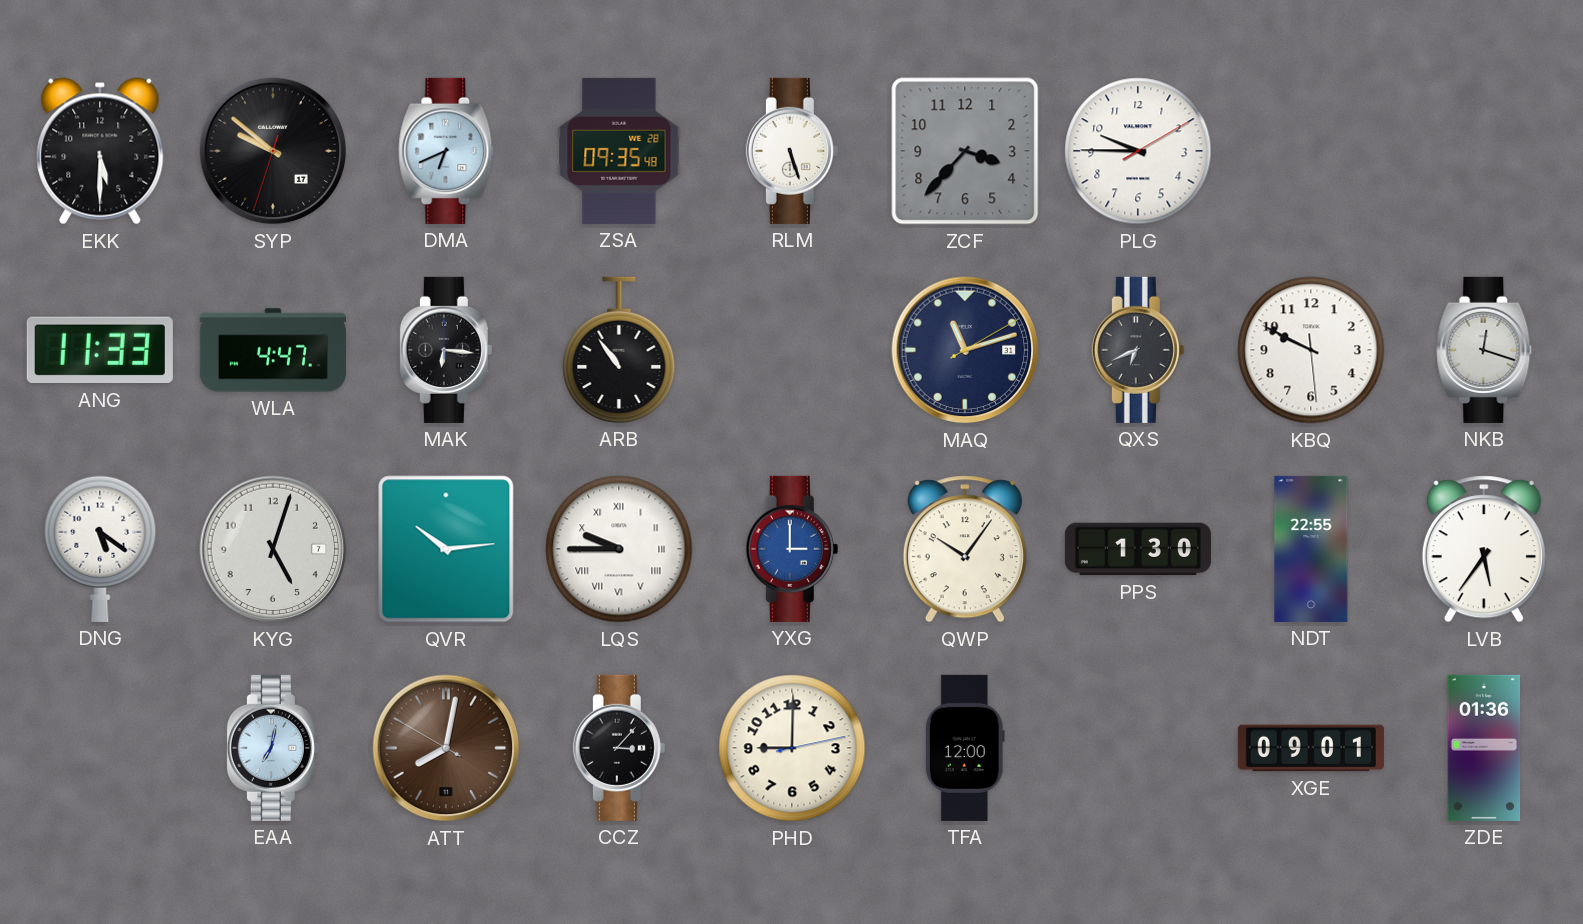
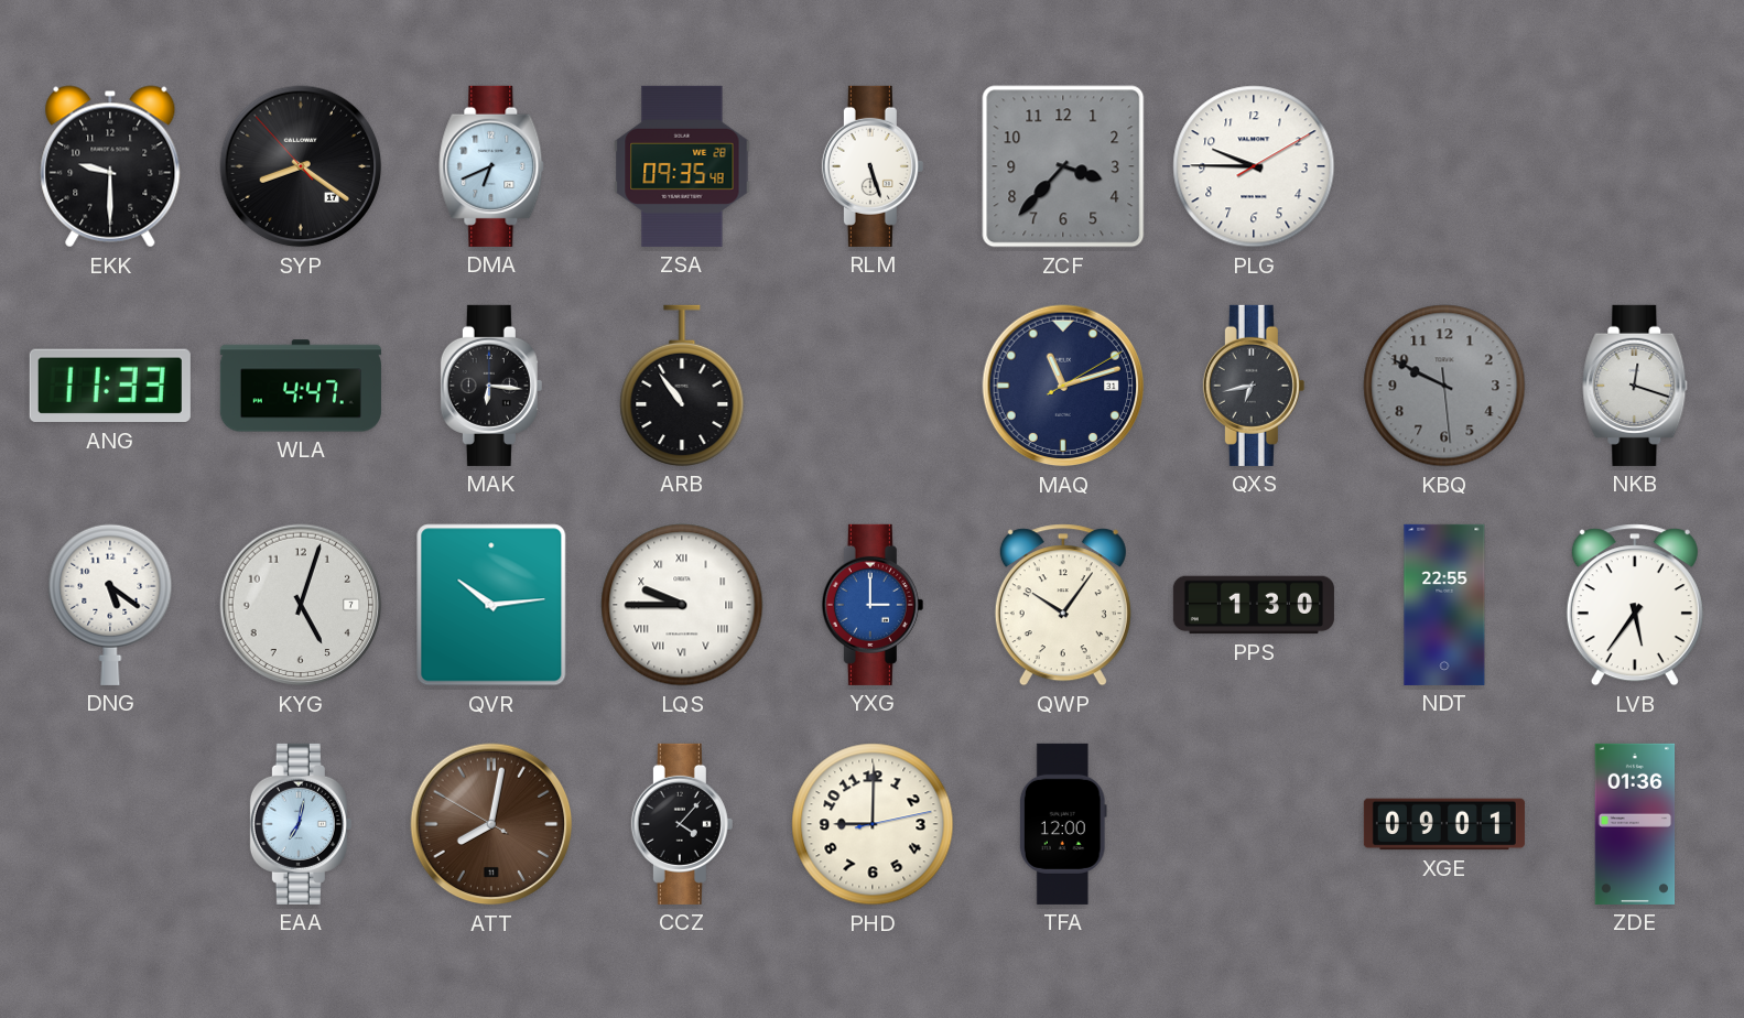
EKK: 5:30 -> 9:30
SYP: 9:51 -> 8:20
QXS: 6:41 -> 6:43
KBQ dial: white -> grey
CCZ: 3:07 -> 4:07
